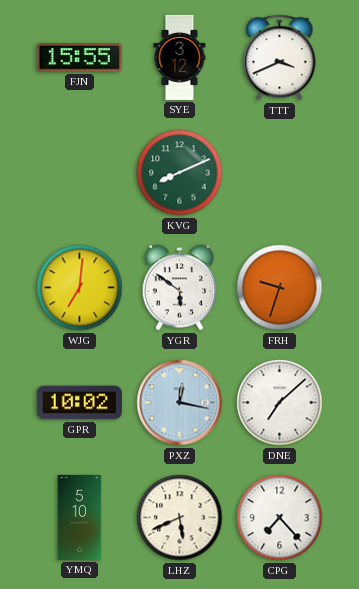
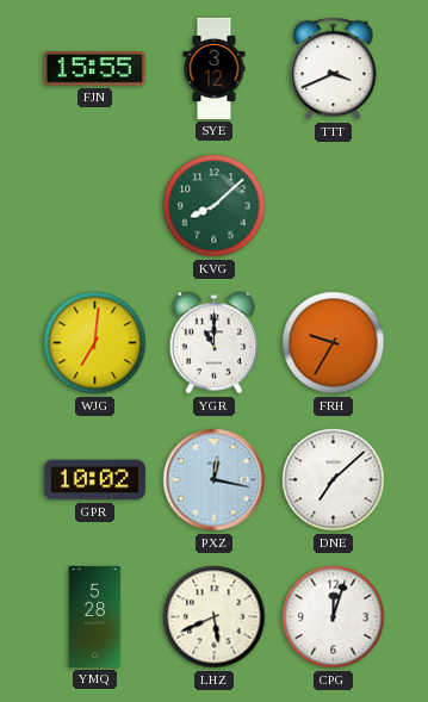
KVG: 8:11 -> 8:08
YGR: 5:51 -> 11:00
FRH: 9:33 -> 9:35
YMQ: 5:10 -> 5:28
CPG: 7:23 -> 12:03
